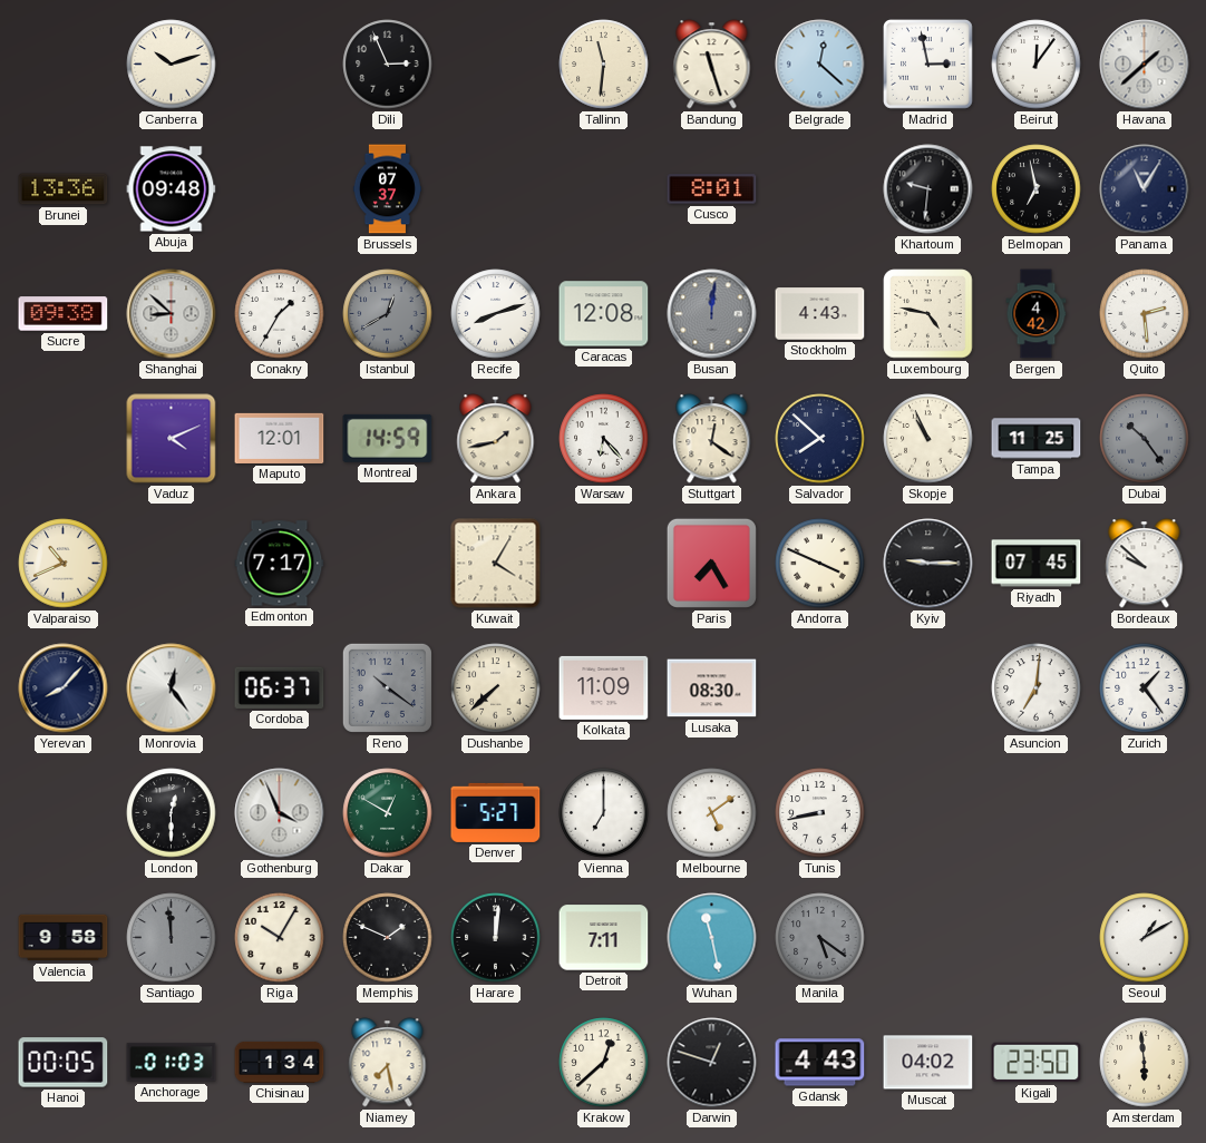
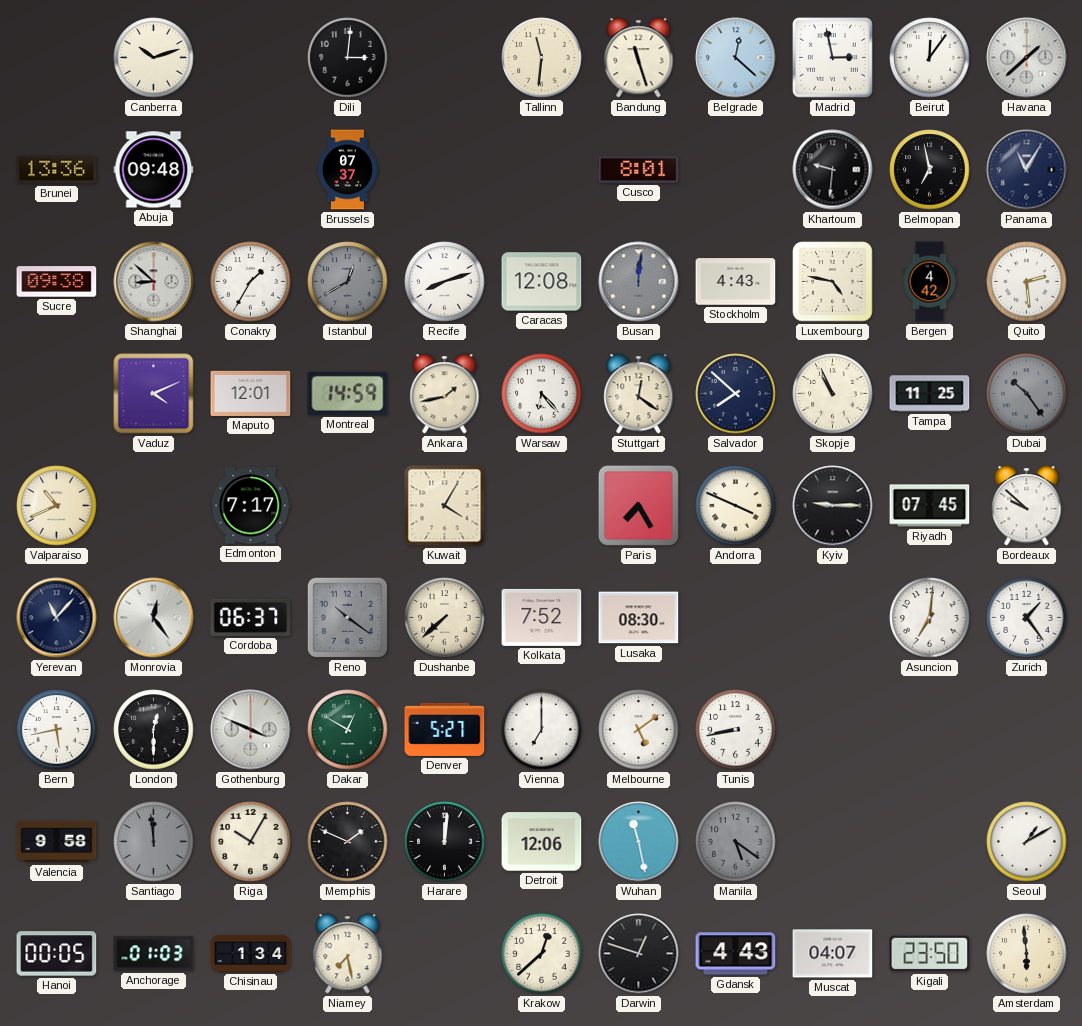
Dili: 2:56 -> 3:01
Yerevan: 8:07 -> 11:07
Kolkata: 11:09 -> 7:52
Bern: none -> 5:43
Gothenburg: 3:56 -> 3:49
Detroit: 7:11 -> 12:06
Muscat: 04:02 -> 04:07
